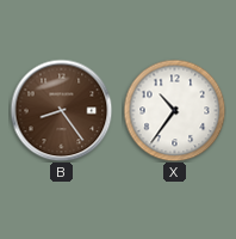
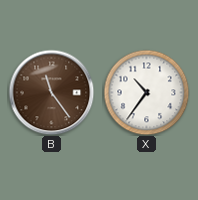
B: 8:24 -> 11:24
